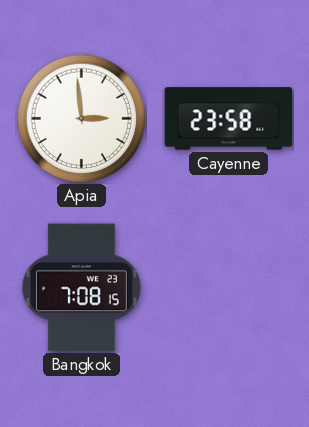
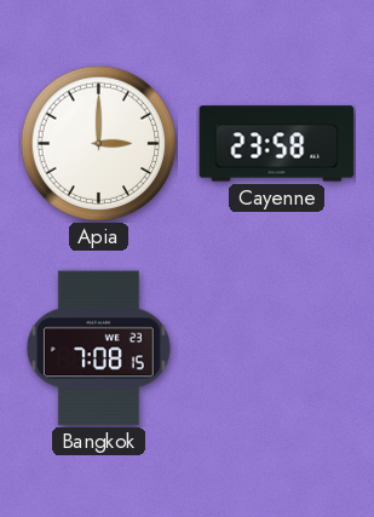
Apia: 2:59 -> 3:00
